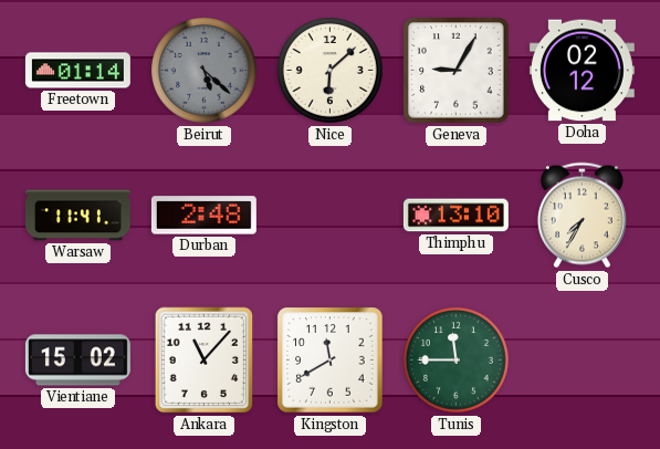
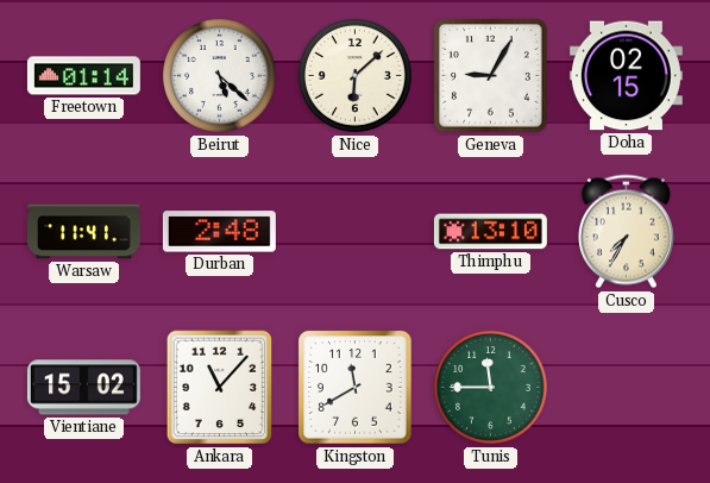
Beirut dial: grey -> white
Doha: 02:12 -> 02:15
